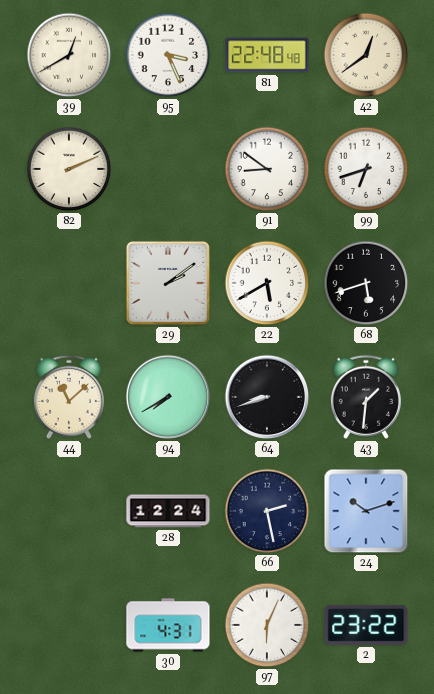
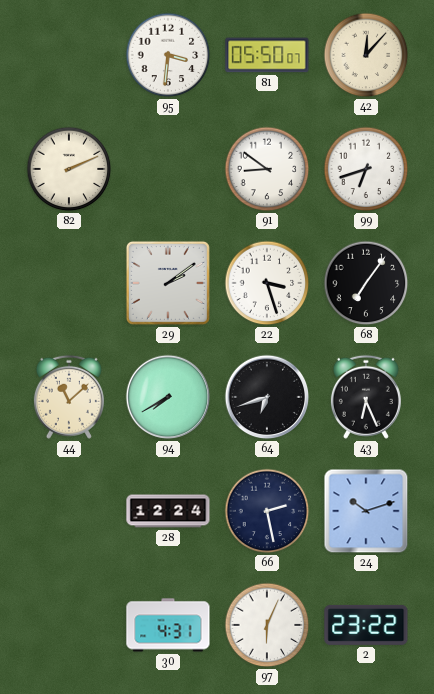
39: 12:40 -> none
95: 3:26 -> 3:31
81: 22:48 -> 05:50
42: 12:39 -> 12:07
22: 5:40 -> 3:27
68: 5:42 -> 7:06
64: 8:42 -> 6:42
43: 1:31 -> 6:26
